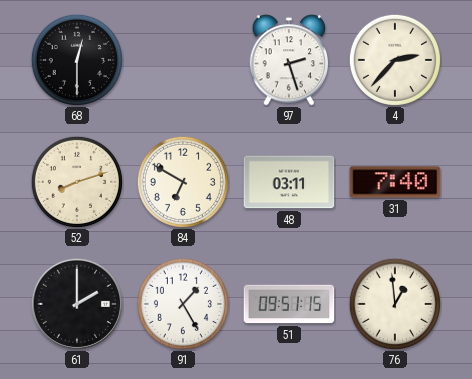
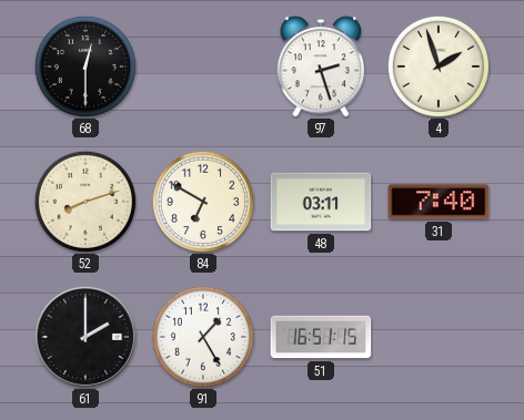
4: 2:37 -> 1:57
51: 09:51 -> 16:51
76: 12:59 -> none
